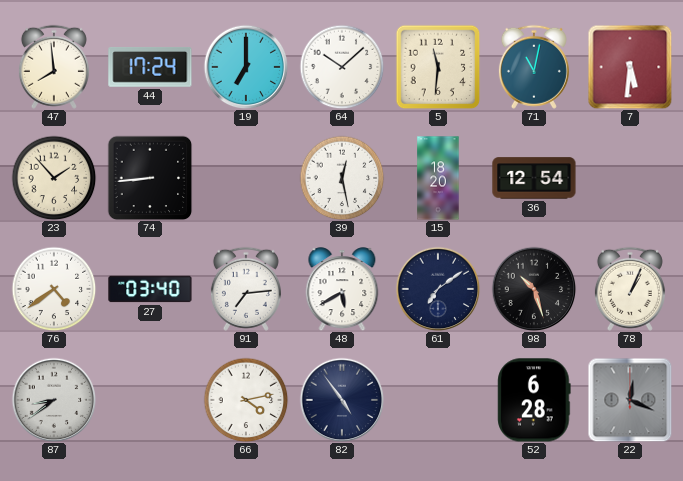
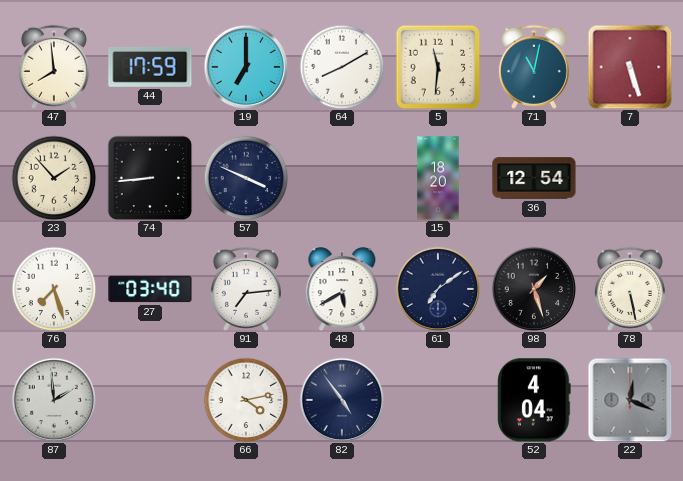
44: 17:24 -> 17:59
64: 10:08 -> 8:10
7: 5:31 -> 5:27
57: none -> 3:49
39: 12:28 -> none
76: 4:39 -> 7:27
98: 10:27 -> 1:27
78: 1:04 -> 5:28
87: 8:39 -> 1:59
52: 6:28 -> 4:04
